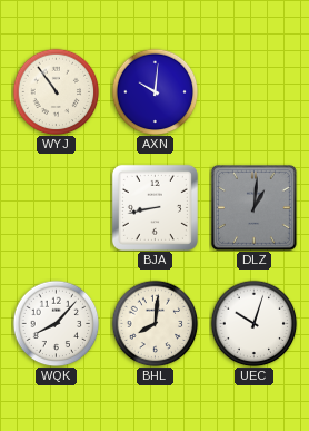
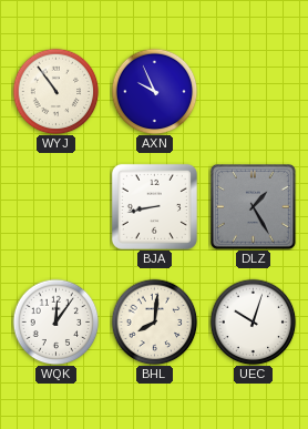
AXN: 10:01 -> 9:56
DLZ: 1:01 -> 1:25
WQK: 8:07 -> 12:06
